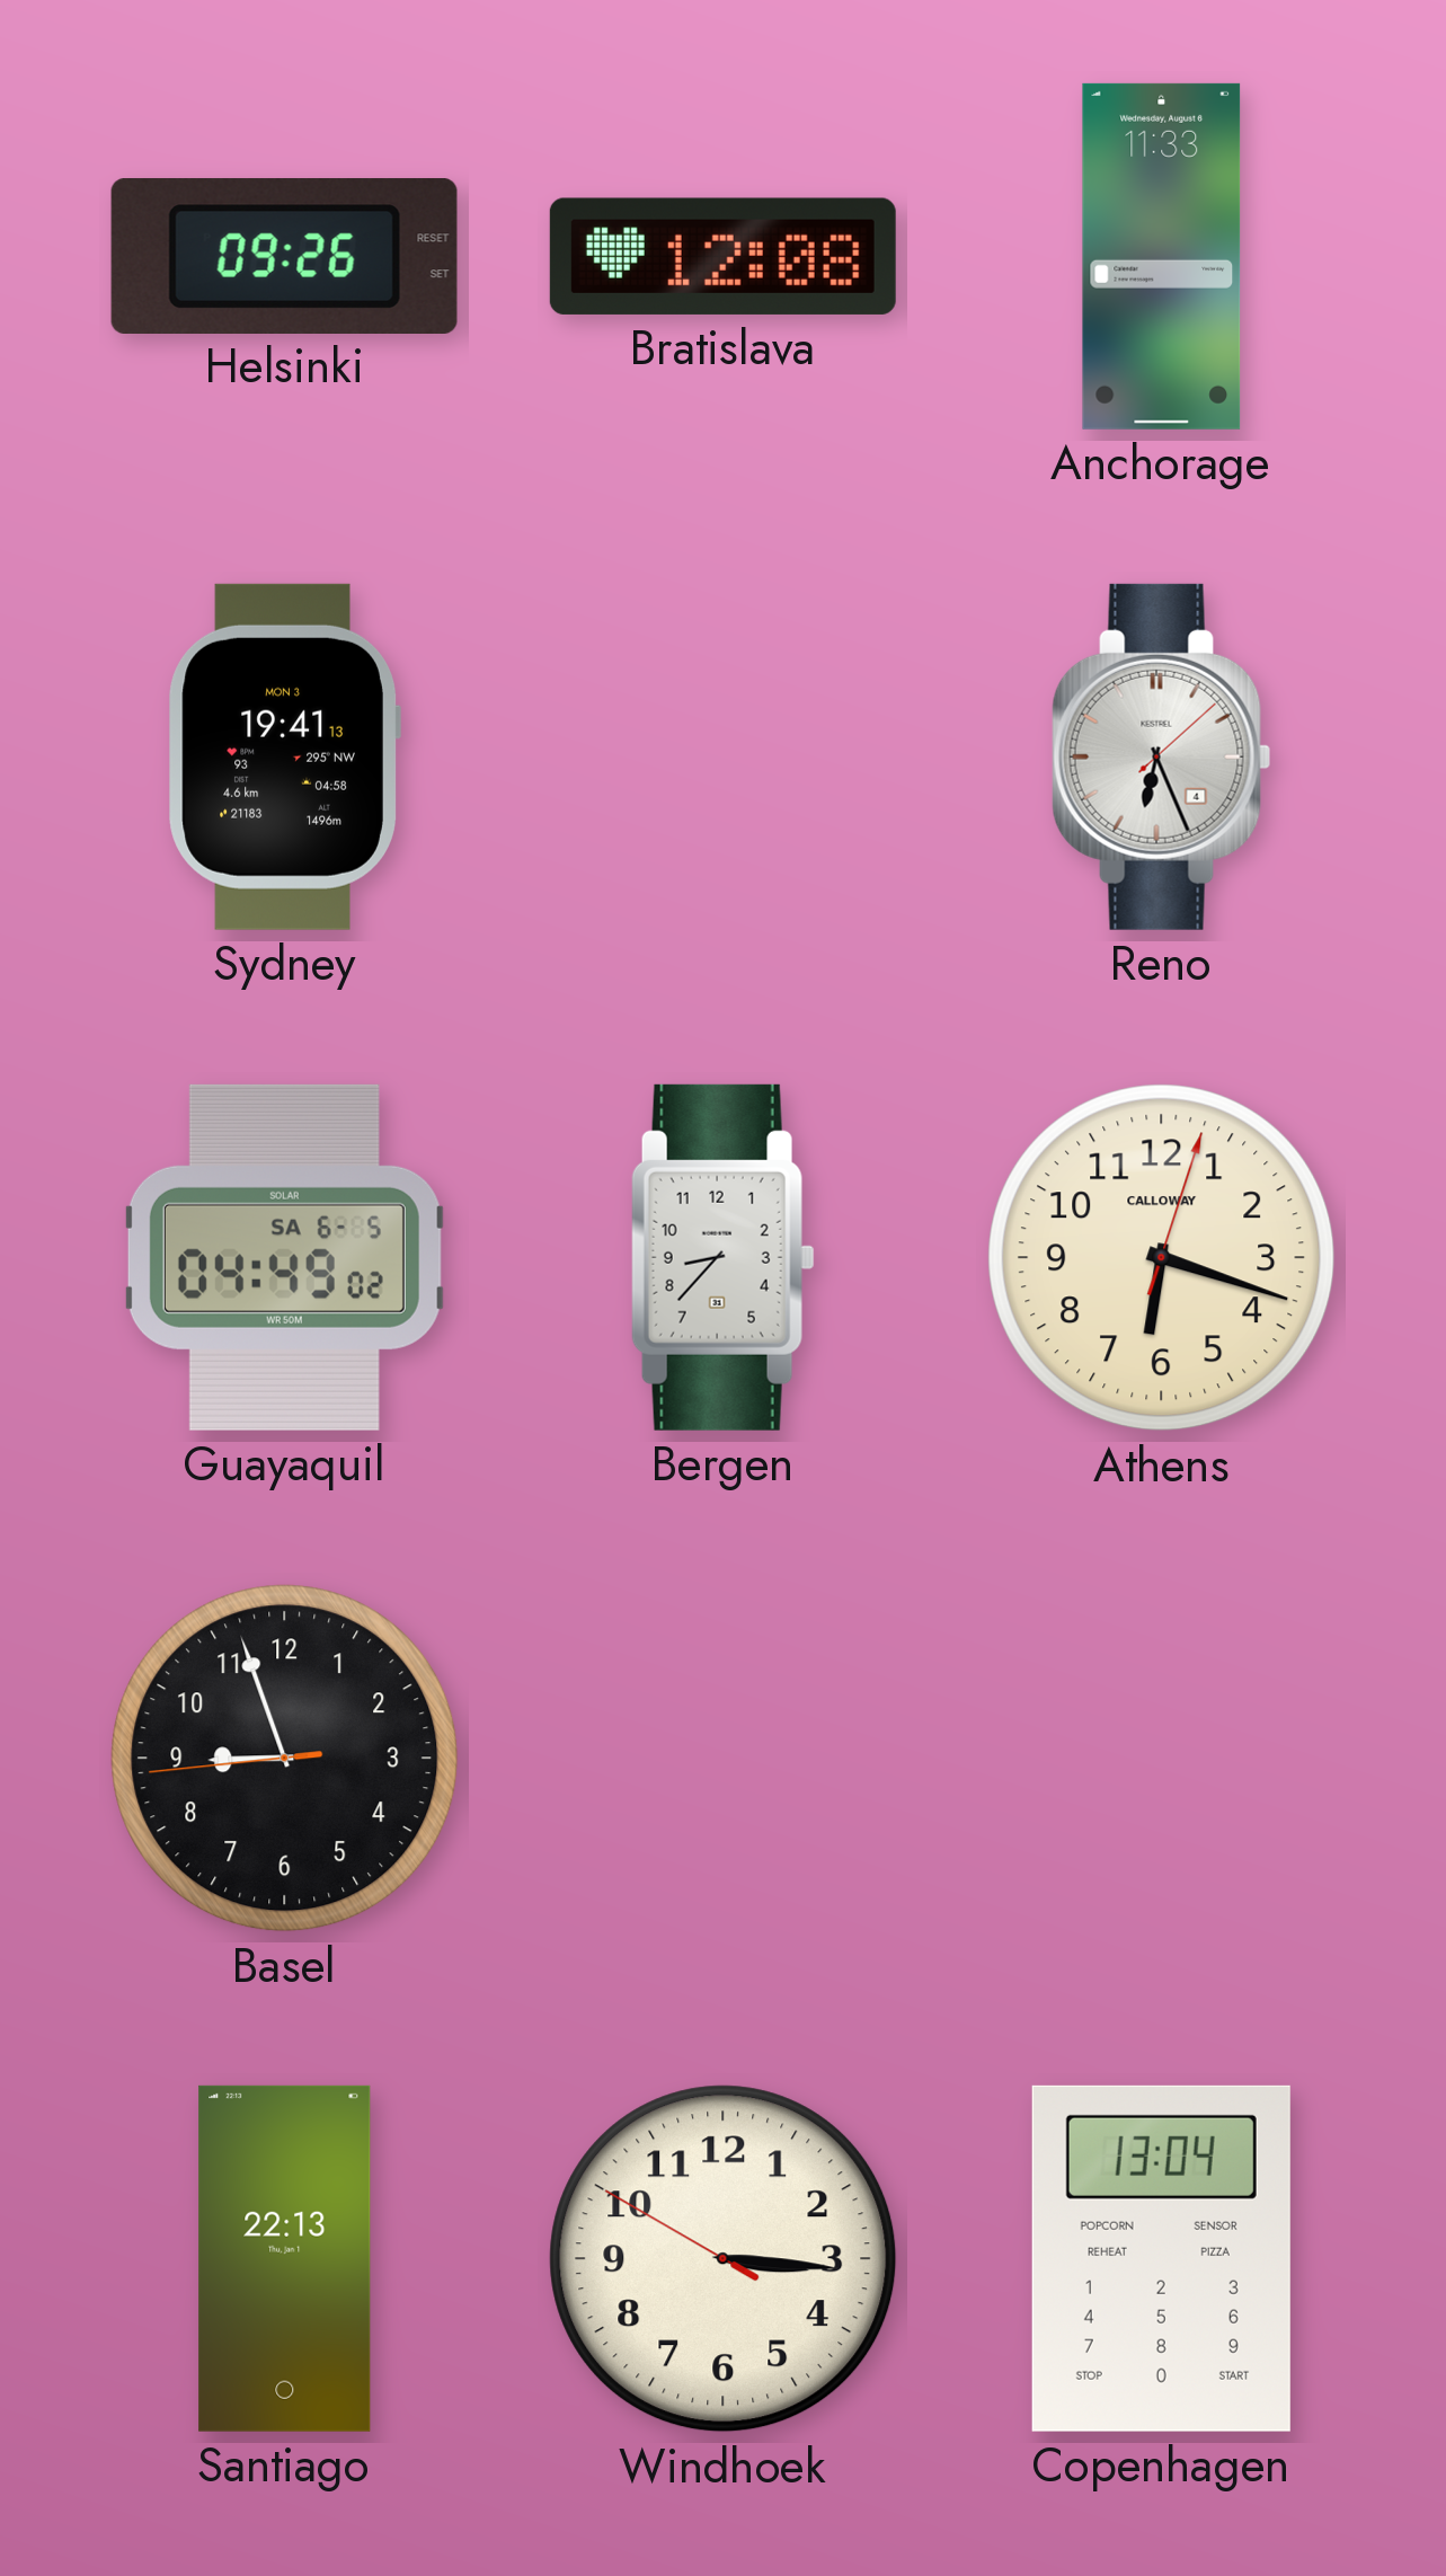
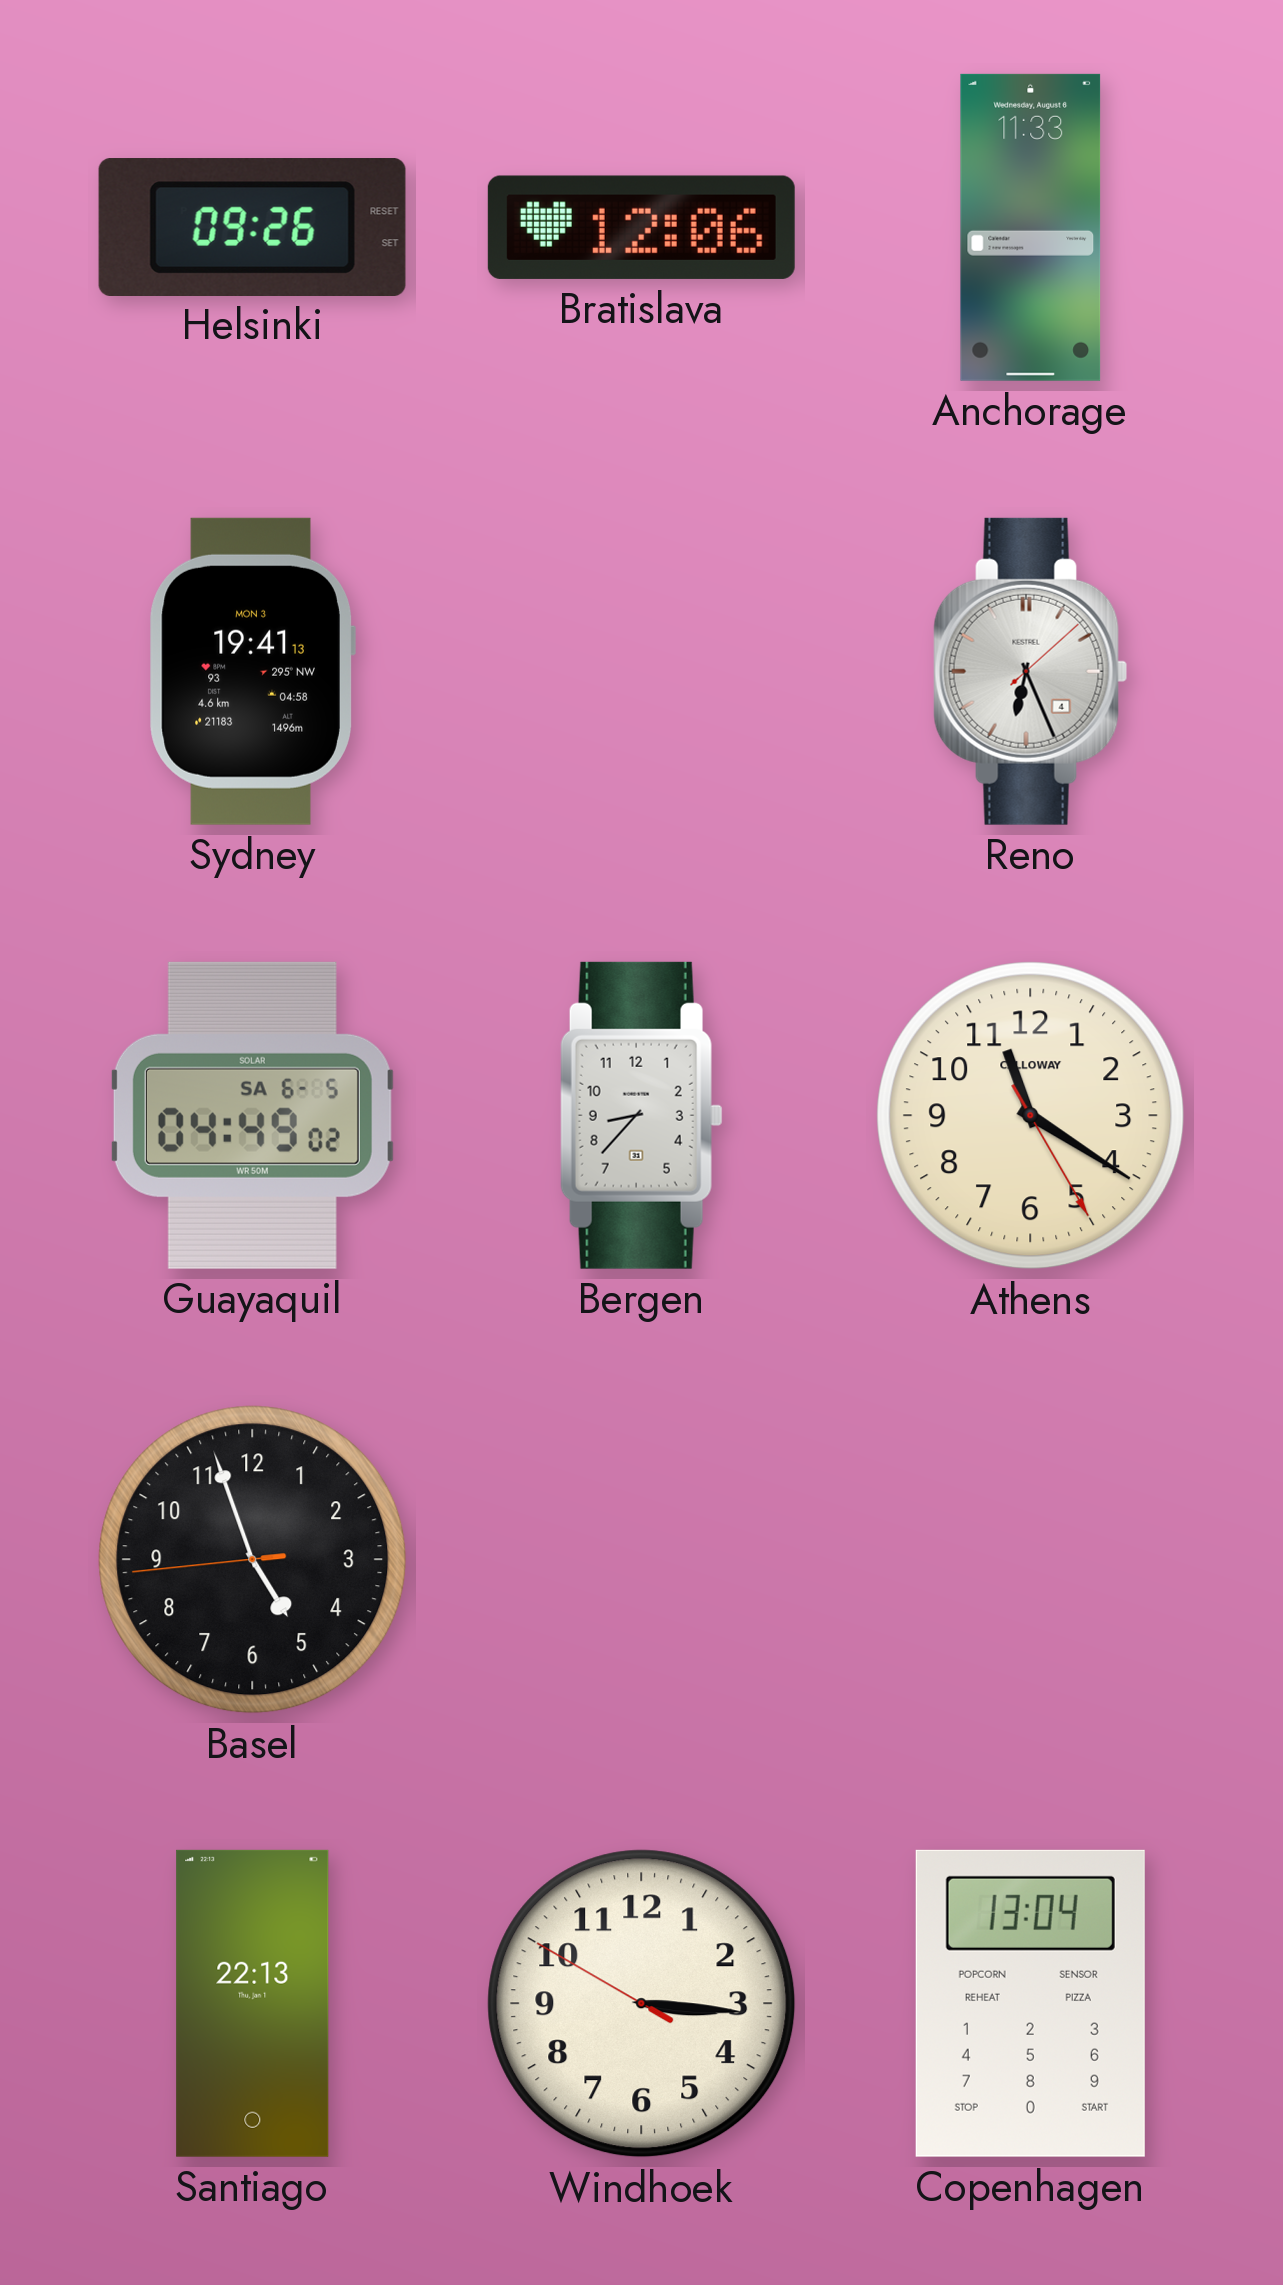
Bratislava: 12:08 -> 12:06
Athens: 6:18 -> 11:20
Basel: 8:56 -> 4:56
